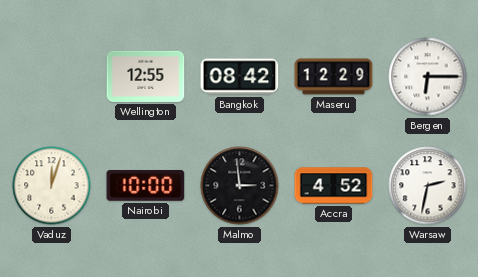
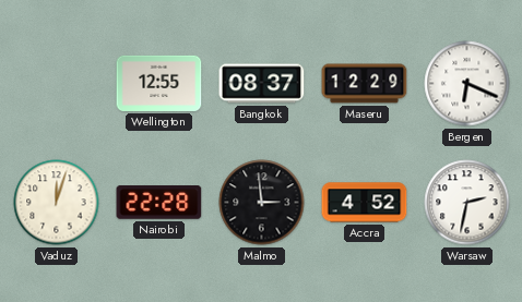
Bangkok: 08:42 -> 08:37
Bergen: 6:15 -> 6:19
Nairobi: 10:00 -> 22:28
